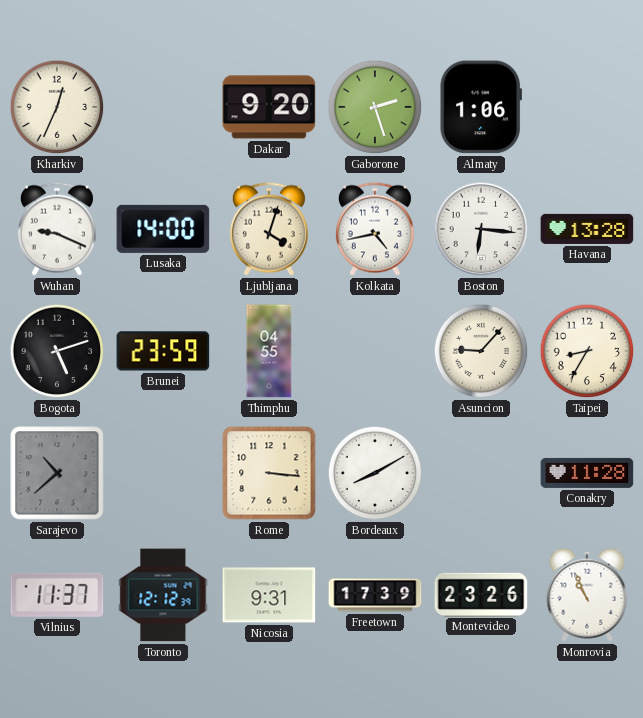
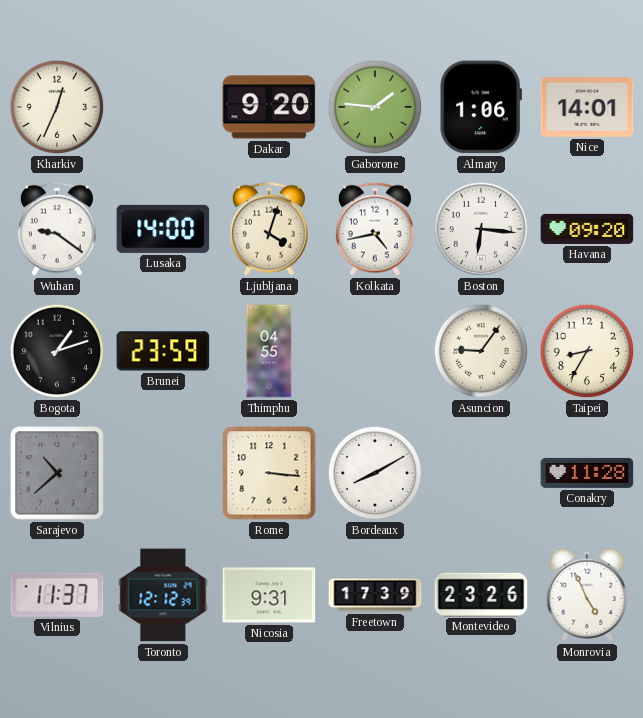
Gaborone: 2:27 -> 1:46
Nice: none -> 14:01
Wuhan: 9:19 -> 9:21
Havana: 13:28 -> 09:20
Bogota: 5:12 -> 1:12
Asuncion: 9:07 -> 9:06
Monrovia: 10:56 -> 4:56
